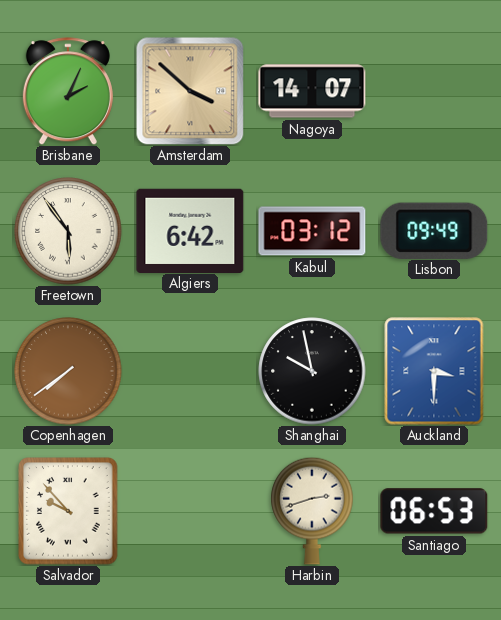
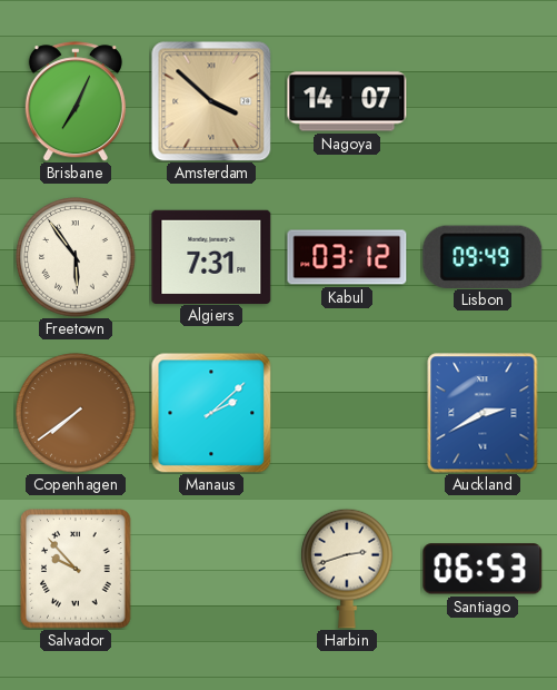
Brisbane: 2:04 -> 7:04
Algiers: 6:42 -> 7:31
Manaus: none -> 2:08
Shanghai: 9:58 -> none
Auckland: 3:30 -> 2:40
